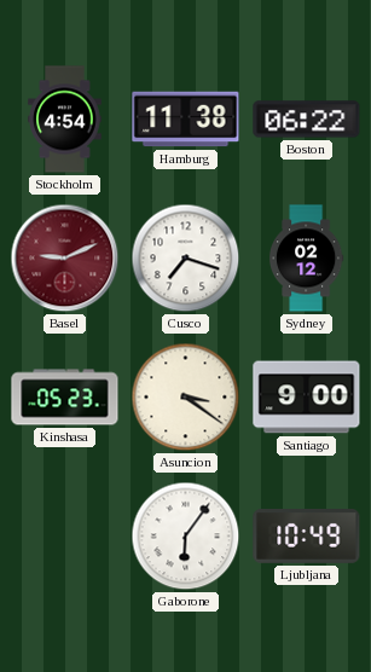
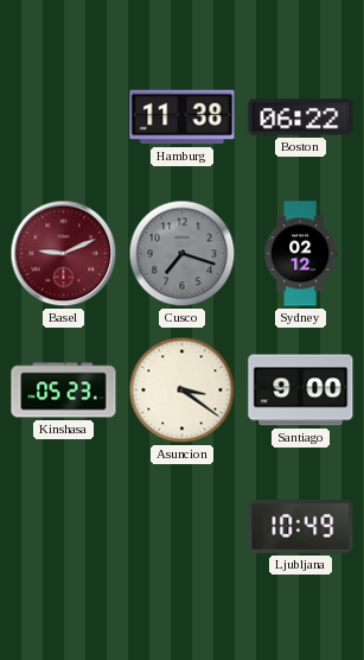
Stockholm: 4:54 -> none
Cusco dial: white -> grey
Gaborone: 6:06 -> none
